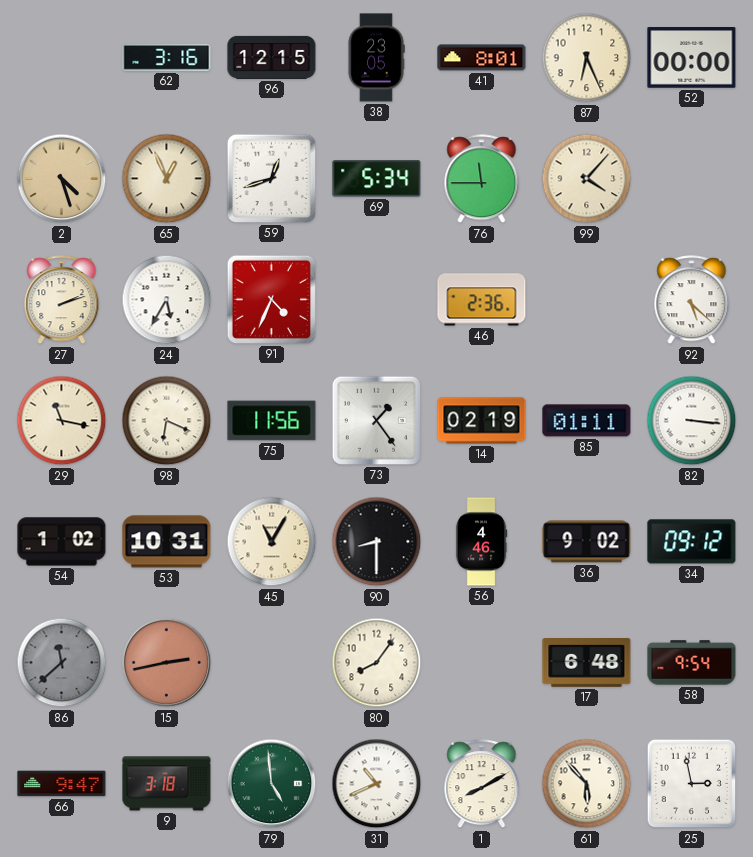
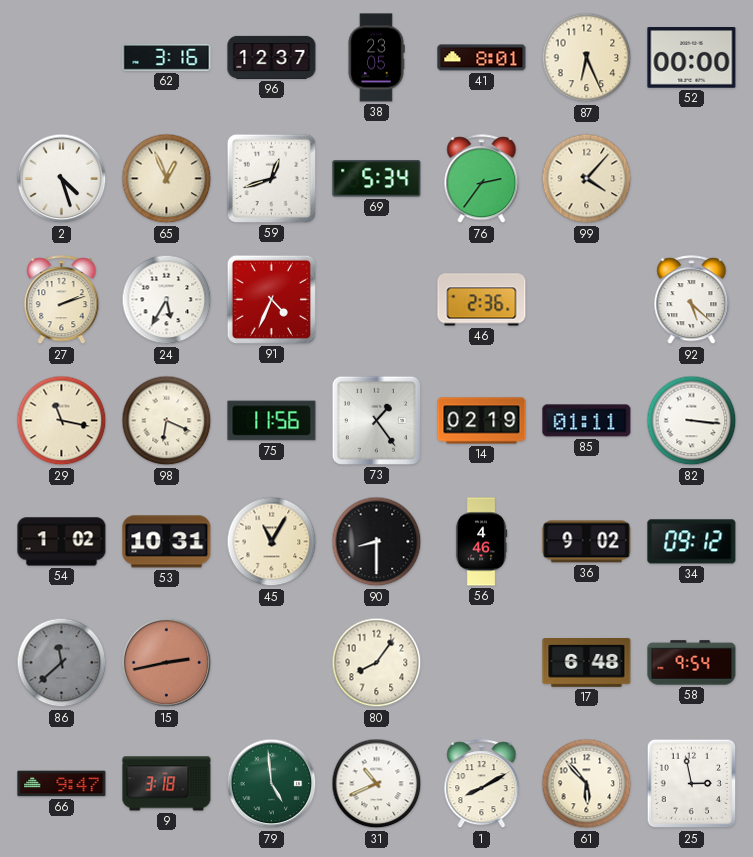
96: 12:15 -> 12:37
2 dial: champagne -> white
76: 11:45 -> 2:36
